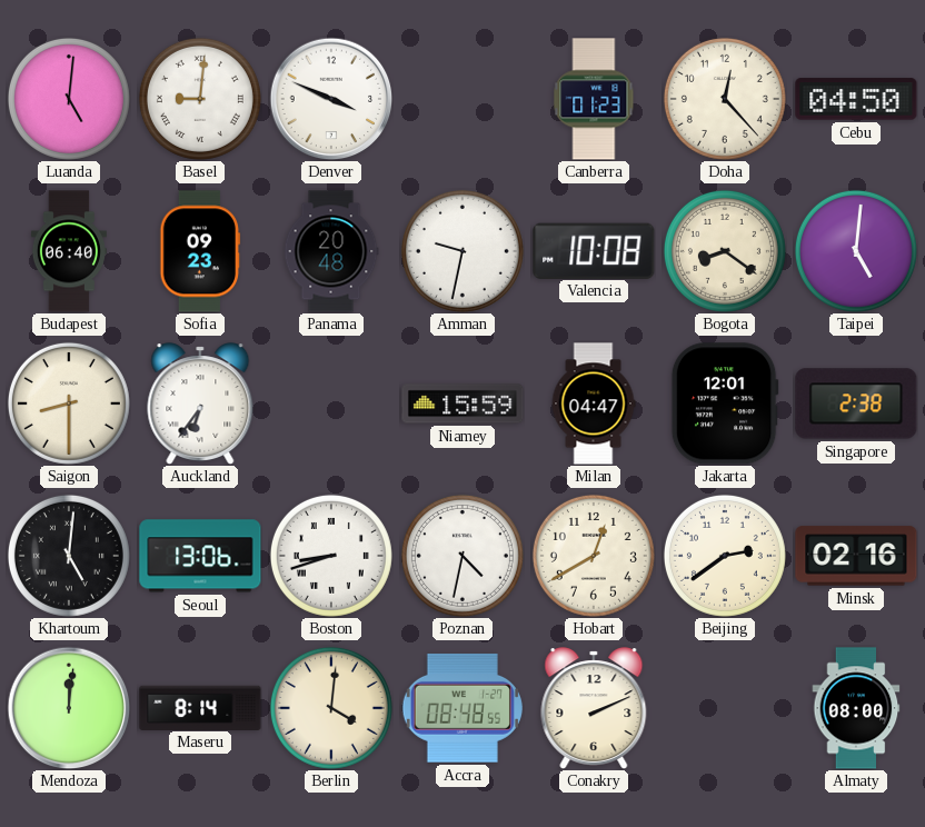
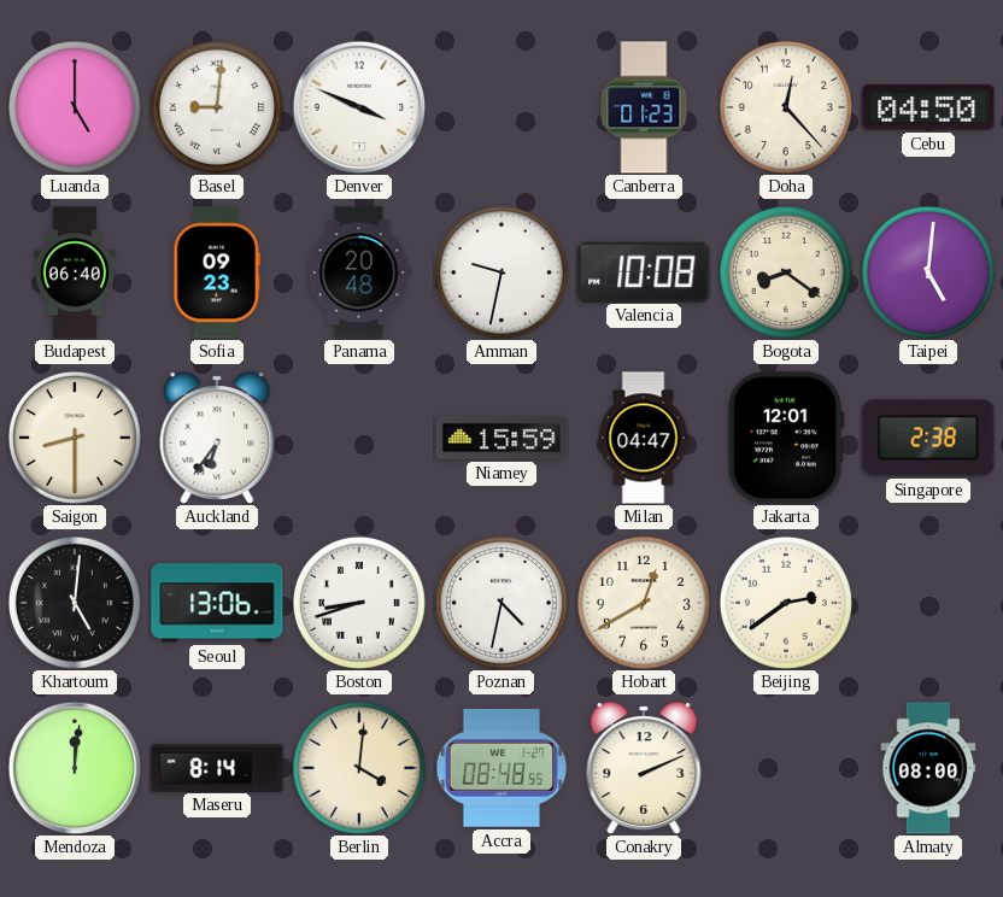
Luanda: 5:01 -> 5:00
Minsk: 02:16 -> none
